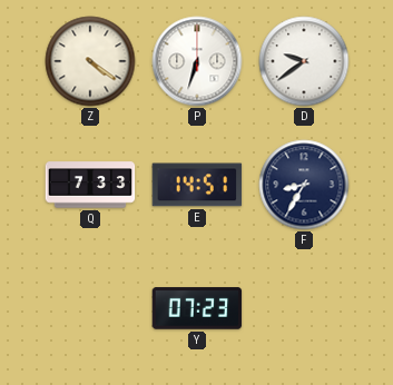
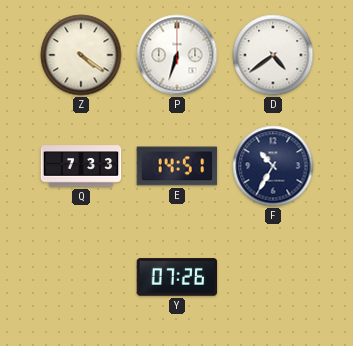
D: 9:39 -> 4:39
F: 8:35 -> 10:35
Y: 07:23 -> 07:26
